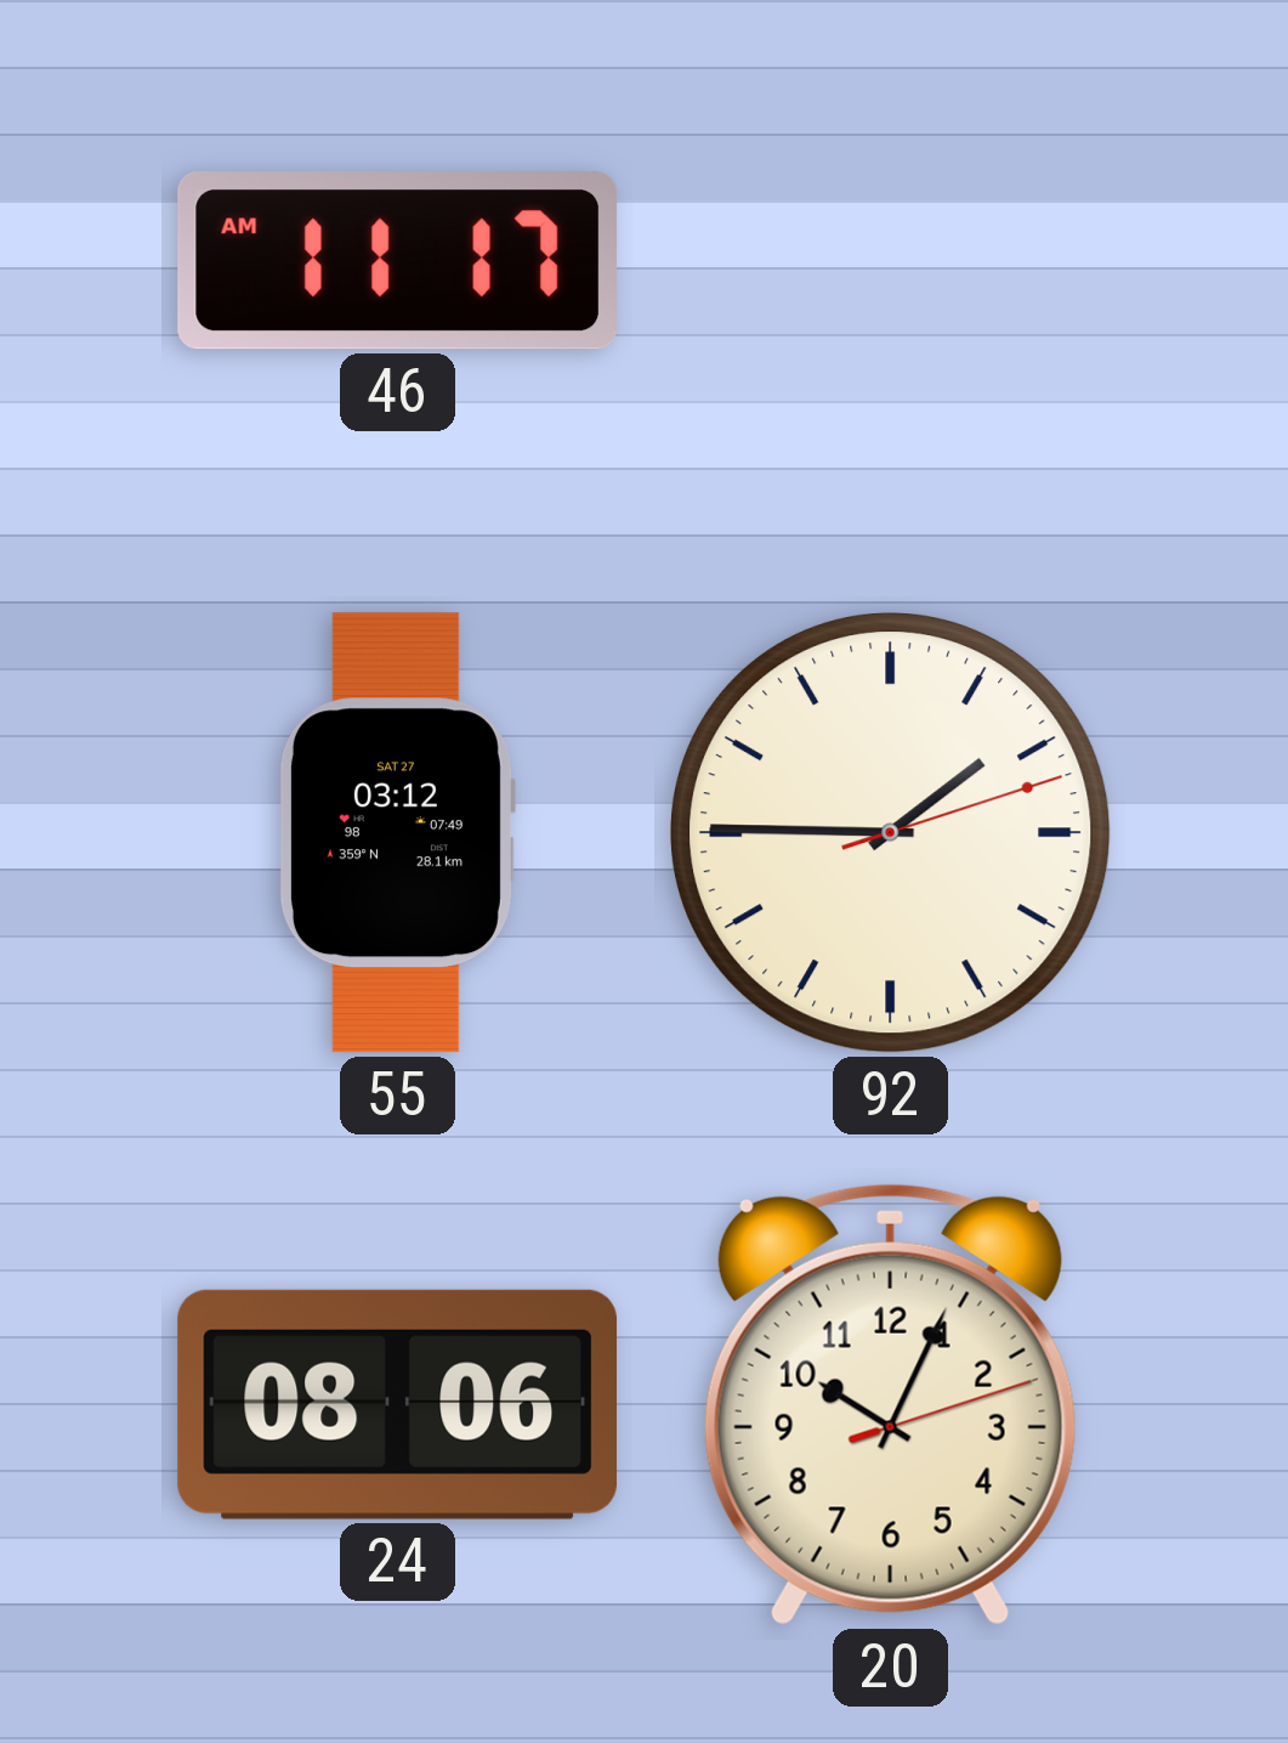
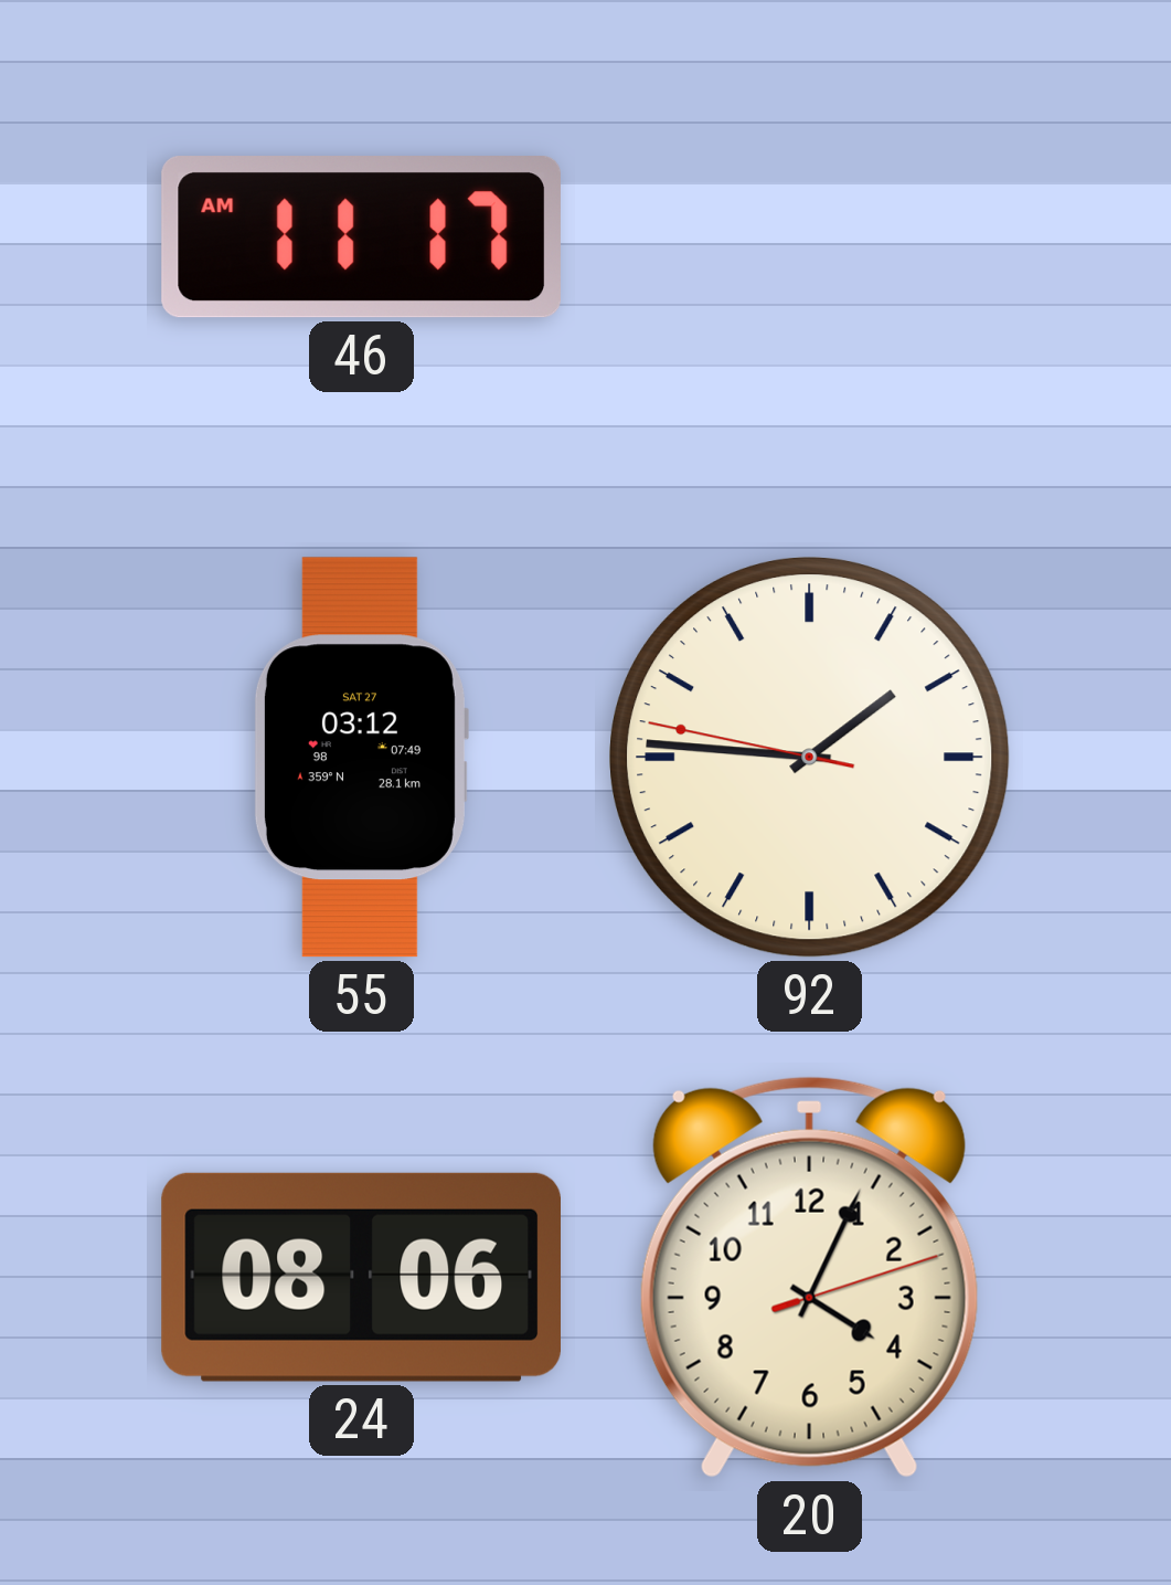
92: 1:45:12 -> 1:45:47
20: 10:04 -> 4:04
